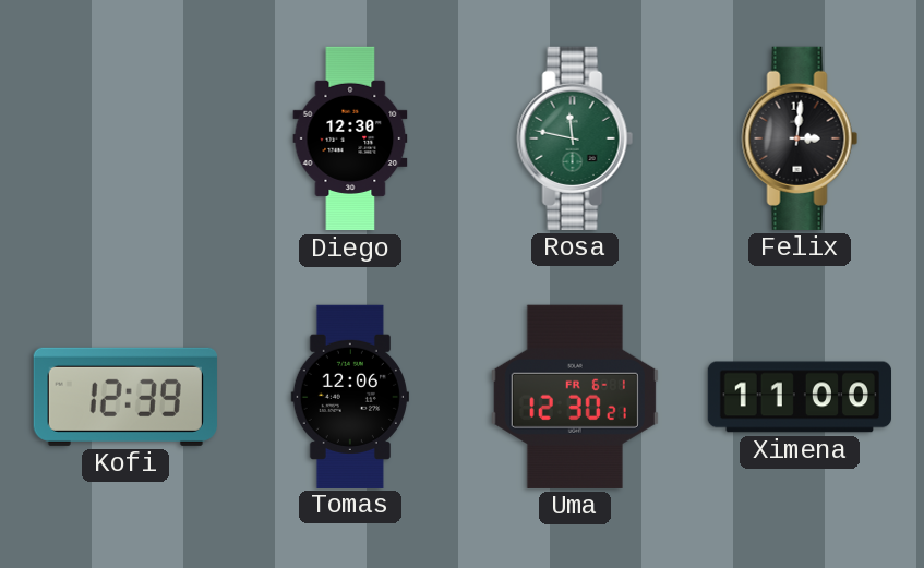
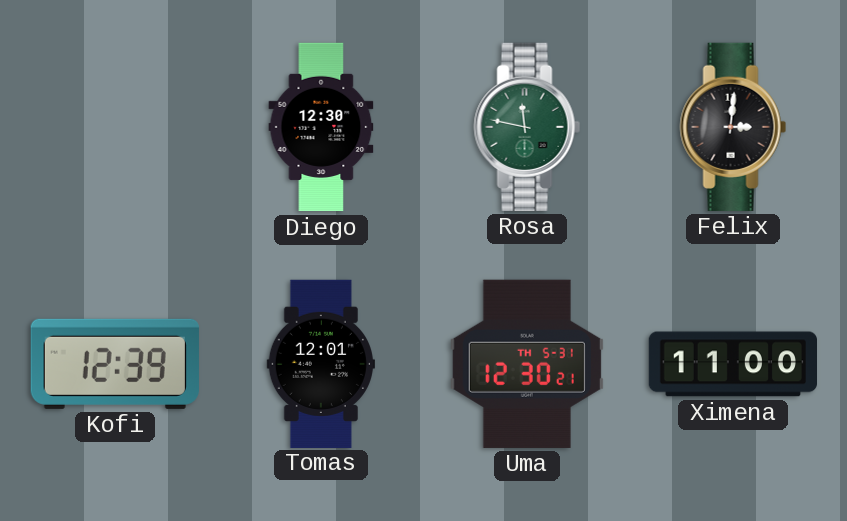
Tomas: 12:06 -> 12:01
Uma date: FR 6-1 -> TH 5-31
